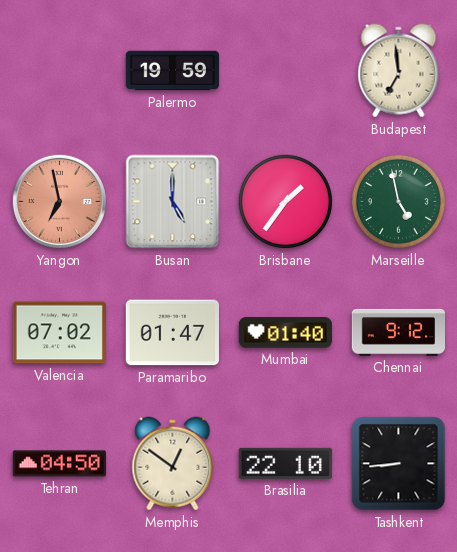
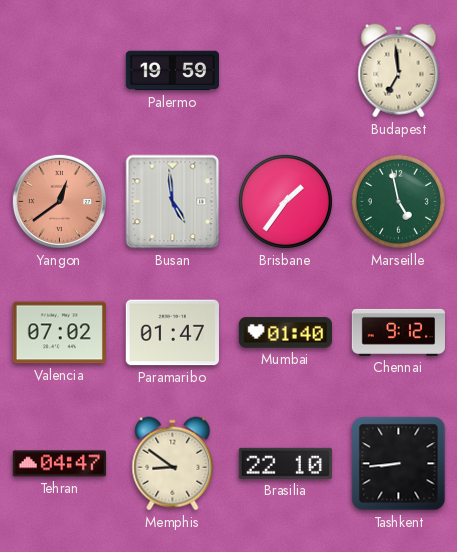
Yangon: 6:58 -> 12:39
Busan: 5:00 -> 4:59
Tehran: 04:50 -> 04:47
Memphis: 12:51 -> 8:51
